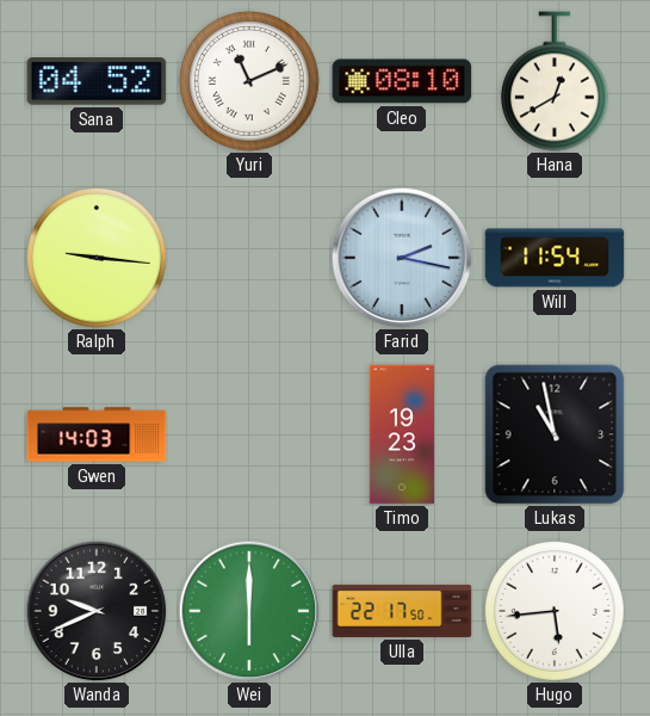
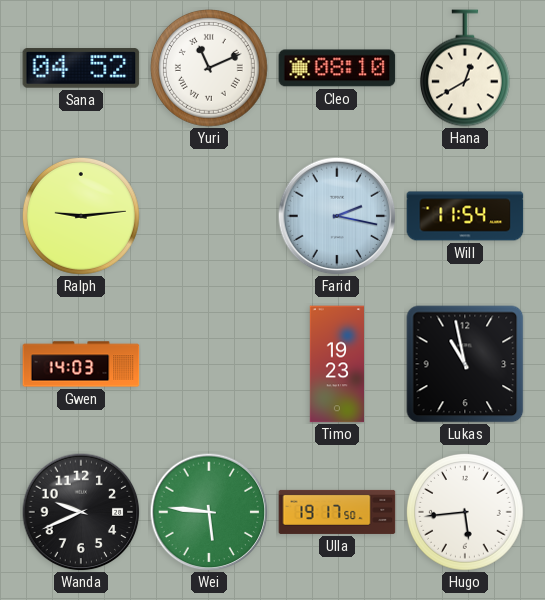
Ralph: 9:16 -> 9:14
Wei: 6:00 -> 5:46
Ulla: 22:17 -> 19:17
